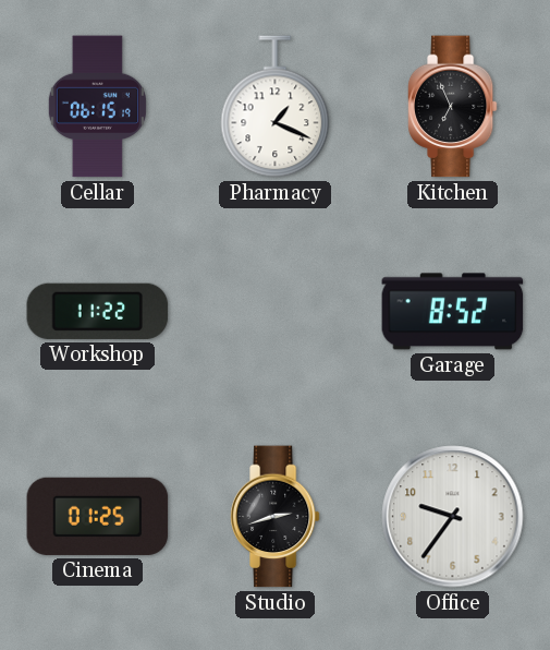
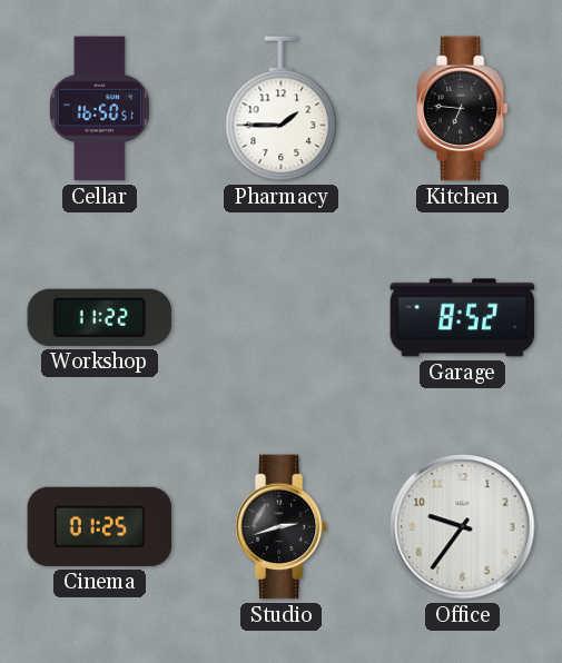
Cellar: 06:15 -> 16:50
Pharmacy: 1:19 -> 1:45
Kitchen: 6:56 -> 6:46
